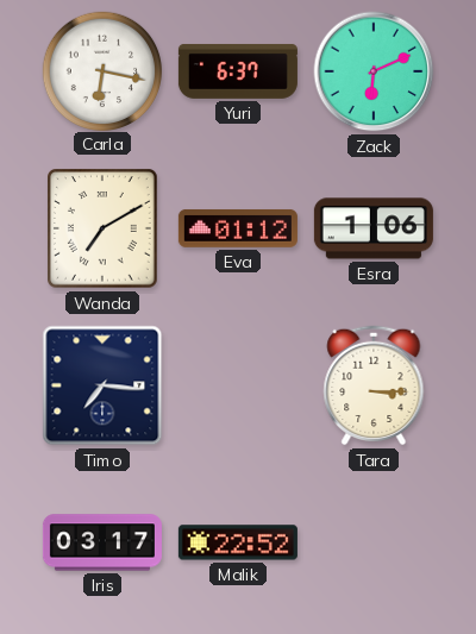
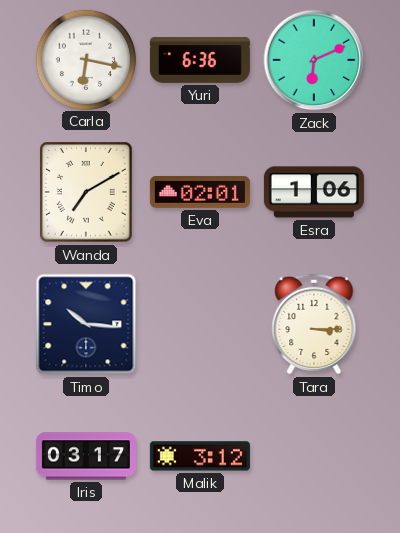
Yuri: 6:37 -> 6:36
Eva: 01:12 -> 02:01
Timo: 7:16 -> 10:16
Malik: 22:52 -> 3:12
